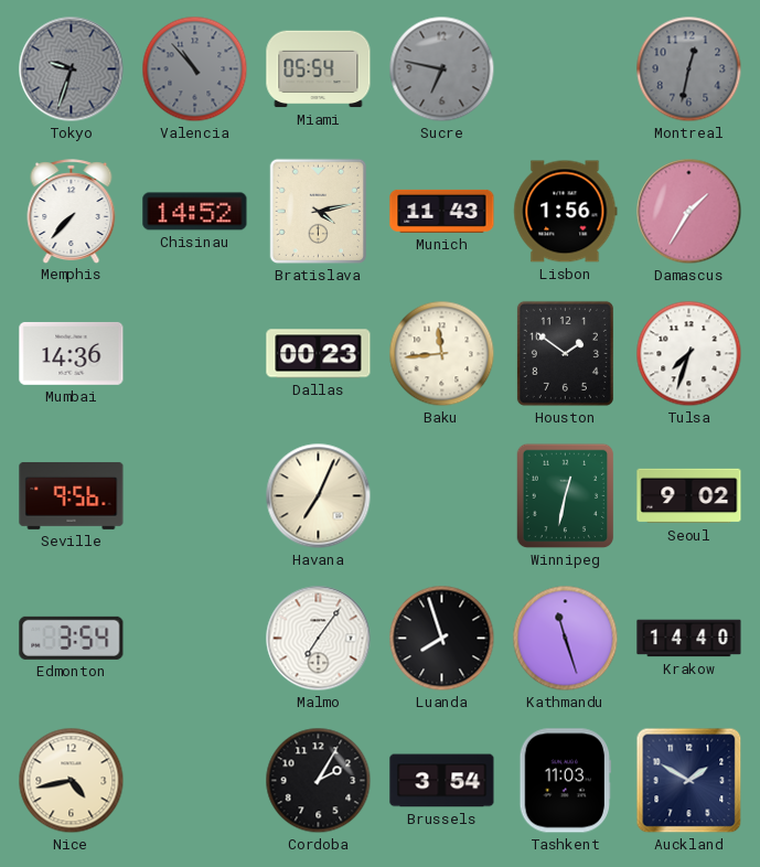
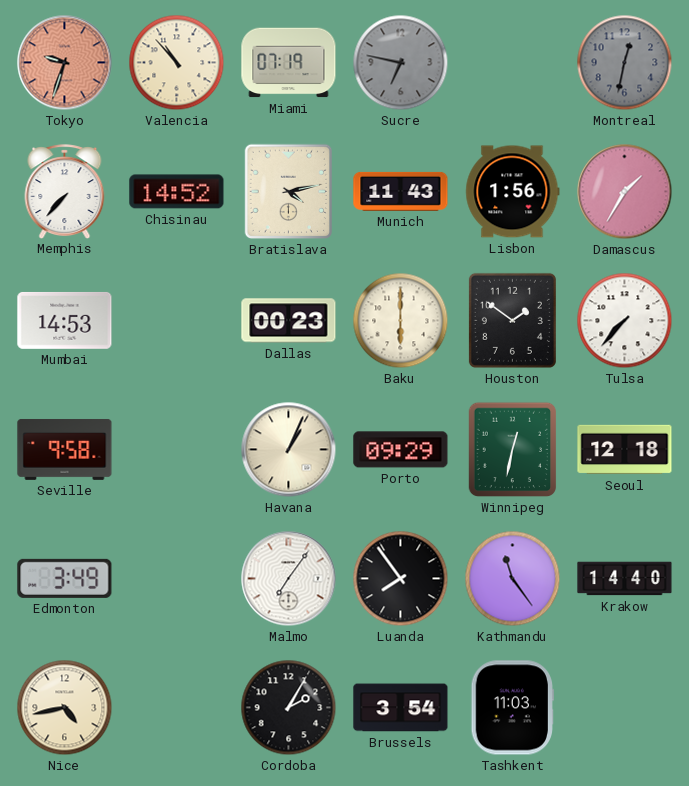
Tokyo dial: grey -> salmon
Valencia dial: grey -> cream
Miami: 05:54 -> 07:19
Mumbai: 14:36 -> 14:53
Baku: 11:44 -> 6:00
Tulsa: 7:33 -> 7:37
Seville: 9:56 -> 9:58
Havana: 7:04 -> 1:04
Porto: none -> 09:29
Seoul: 9:02 -> 12:18
Edmonton: 3:54 -> 3:49
Luanda: 7:57 -> 7:54
Kathmandu: 11:27 -> 11:24
Auckland: 1:50 -> none
